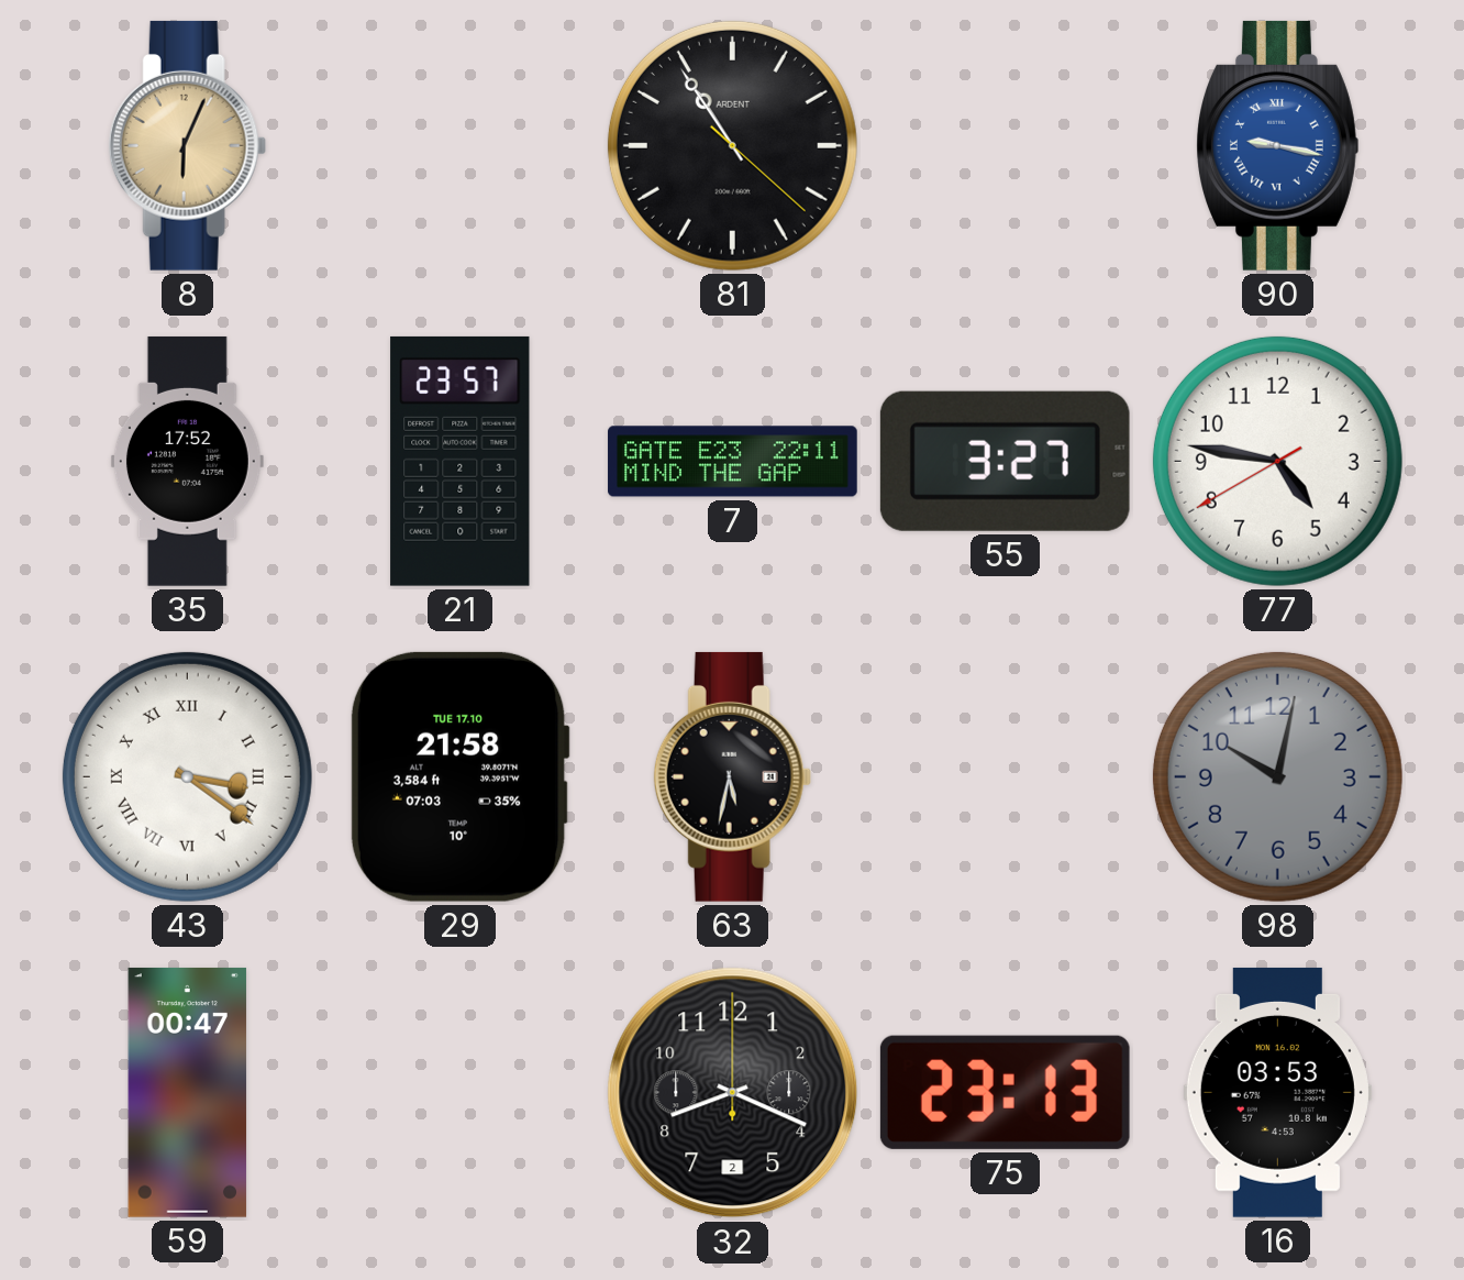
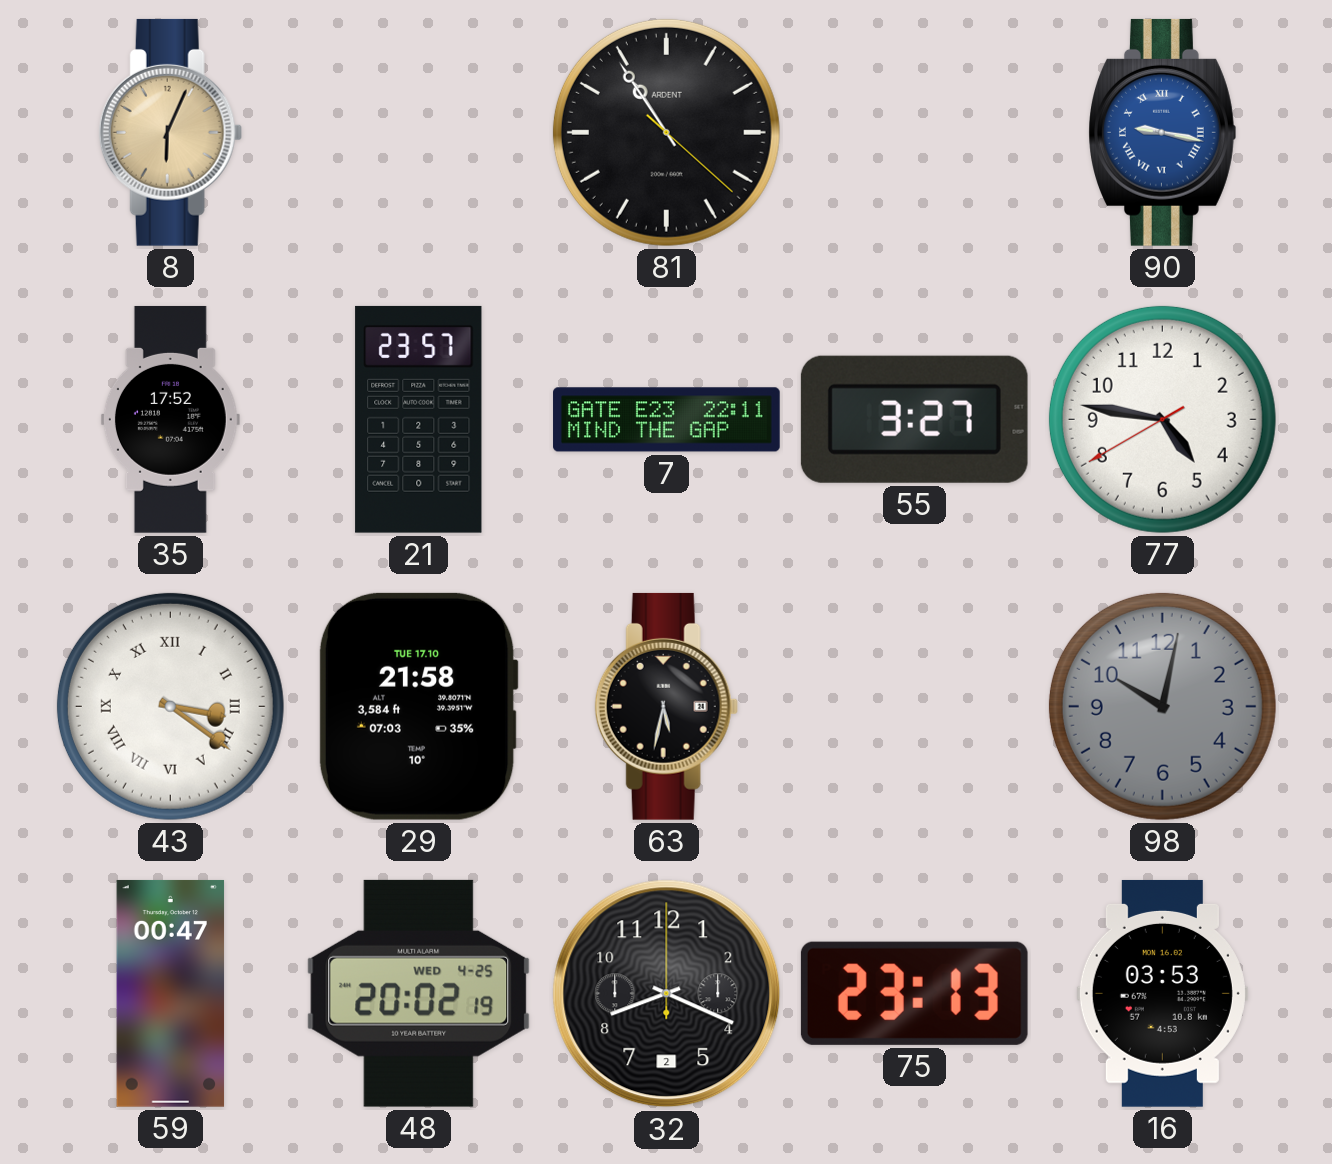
48: none -> 20:02
